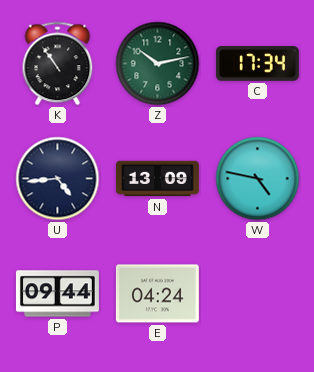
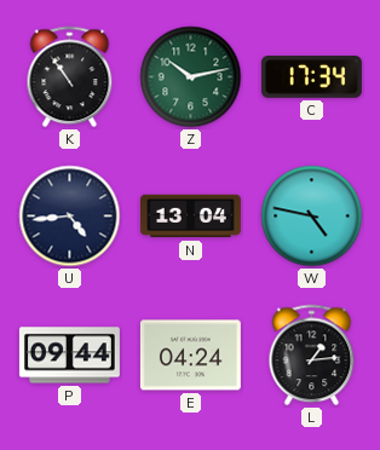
N: 13:09 -> 13:04
L: none -> 1:14
